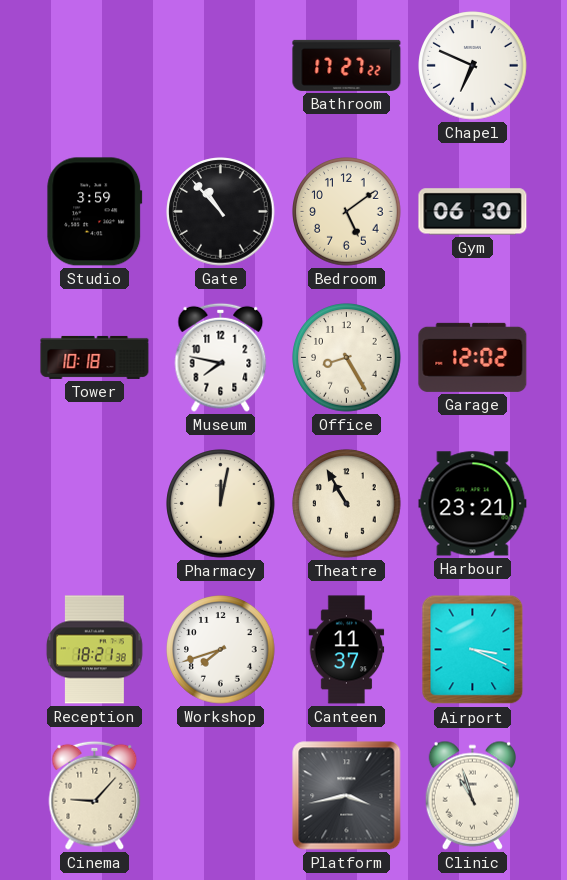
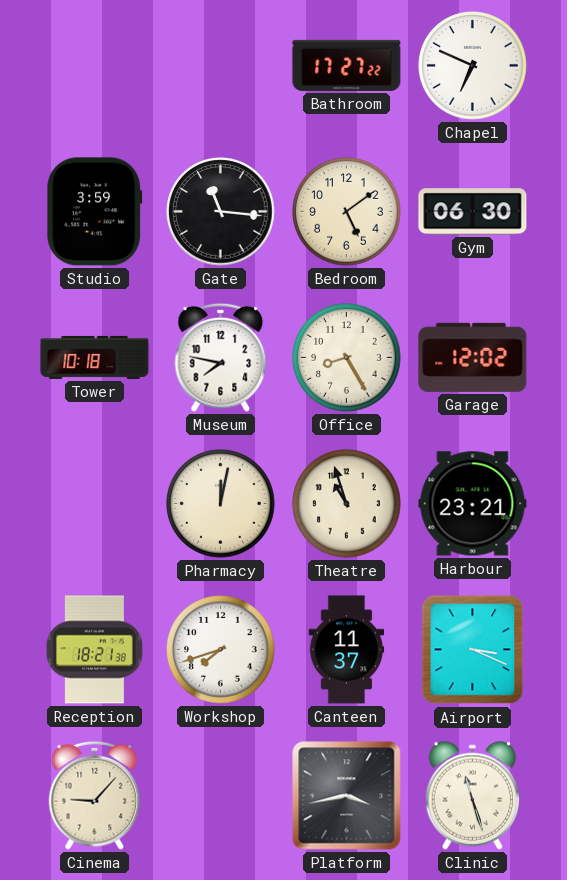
Gate: 10:53 -> 11:16
Theatre: 10:55 -> 10:57
Clinic: 10:57 -> 11:27
